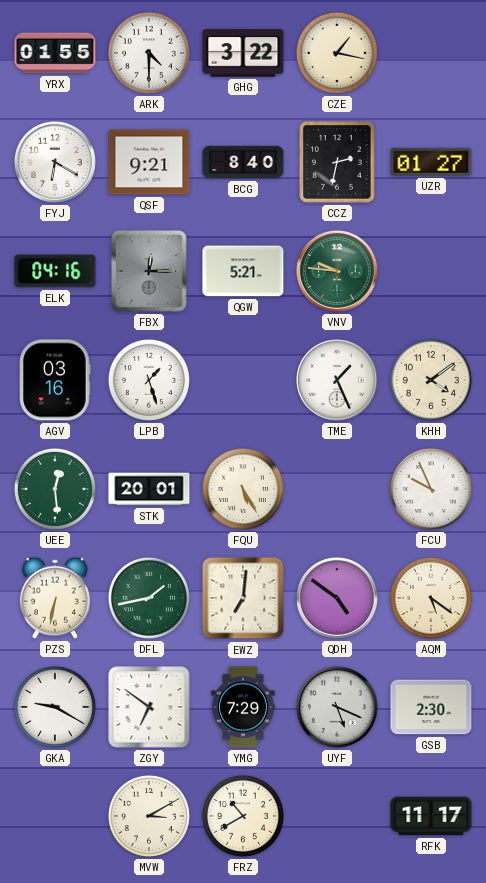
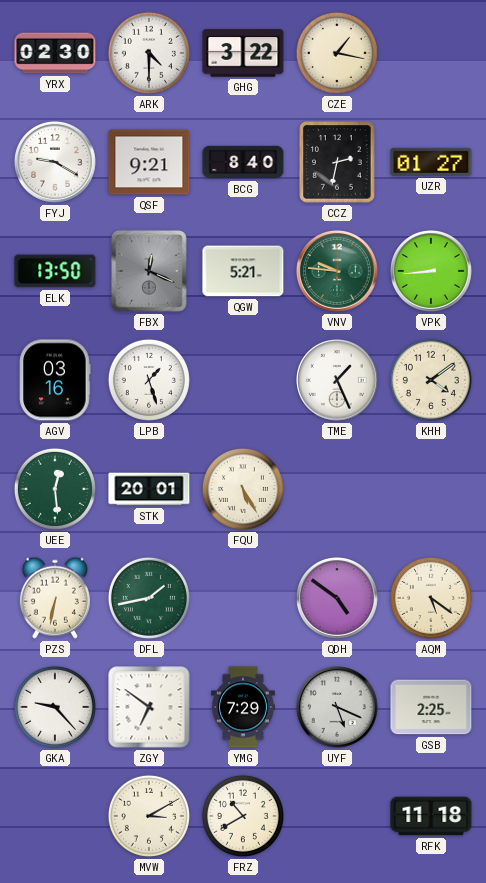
YRX: 01:55 -> 02:30
FYJ: 6:20 -> 9:20
ELK: 04:16 -> 13:50
FBX: 12:15 -> 12:19
VPK: none -> 8:44
FCU: 9:56 -> none
EWZ: 7:01 -> none
GKA: 9:20 -> 9:23
GSB: 2:30 -> 2:25
RFK: 11:17 -> 11:18
